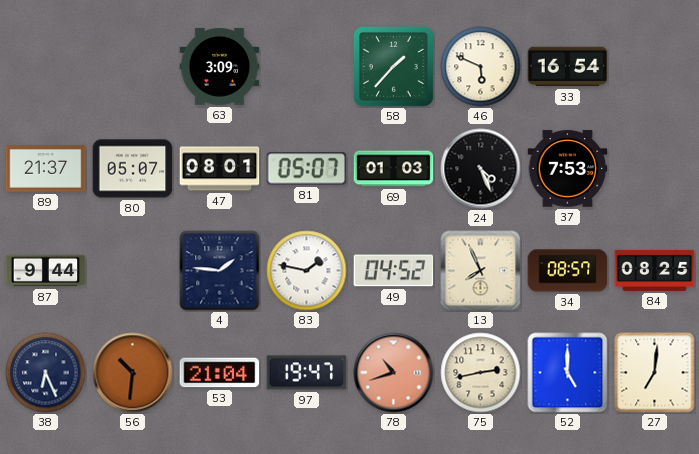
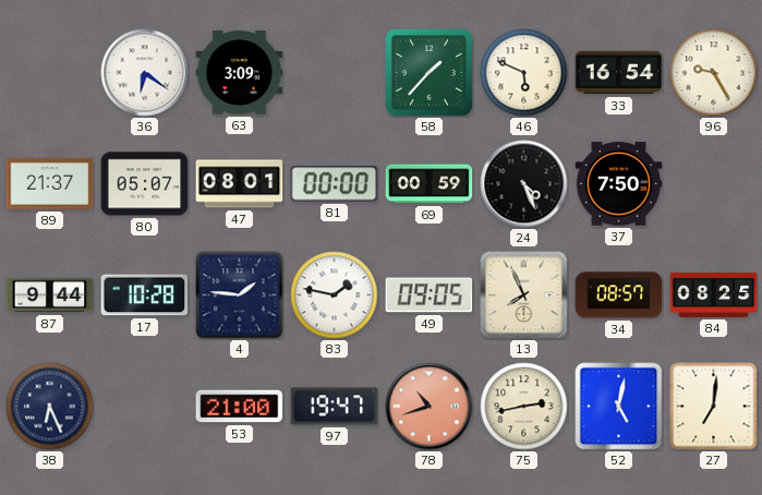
36: none -> 6:21
96: none -> 9:25
81: 05:07 -> 00:00
69: 01:03 -> 00:59
37: 7:53 -> 7:50
17: none -> 10:28
49: 04:52 -> 09:05
56: 10:31 -> none
53: 21:04 -> 21:00
52: 5:00 -> 5:02
